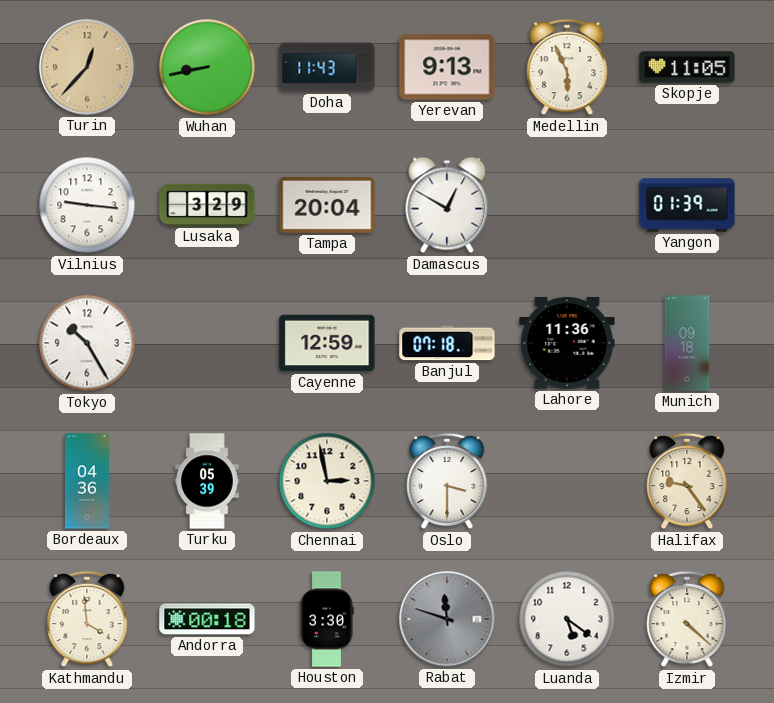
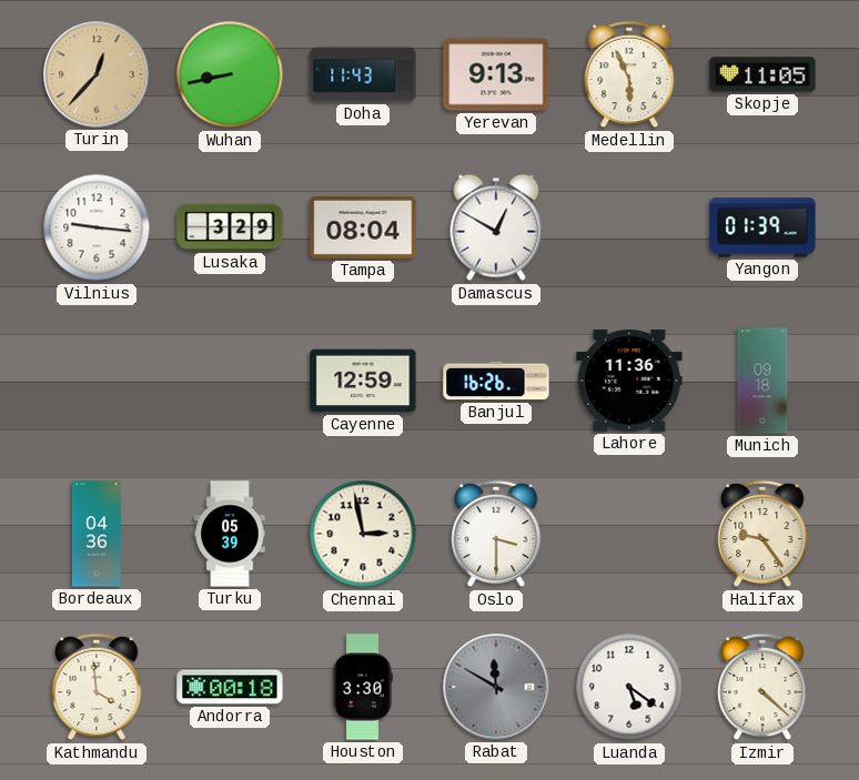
Tampa: 20:04 -> 08:04
Tokyo: 10:25 -> none
Banjul: 07:18 -> 16:26
Rabat: 11:48 -> 11:50
